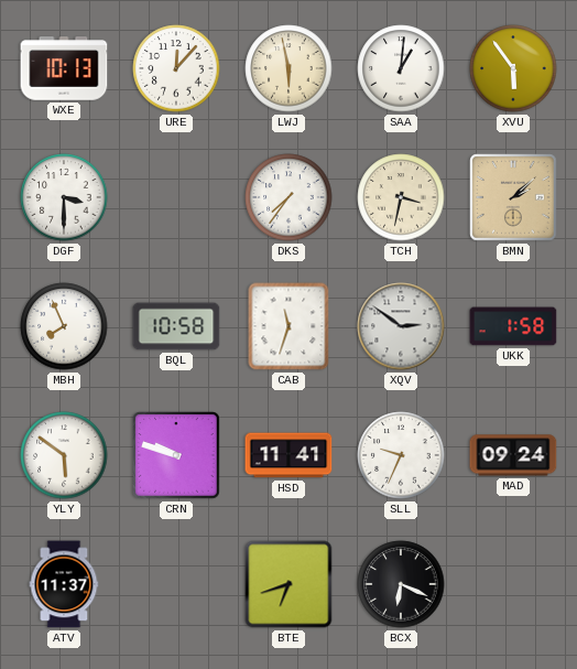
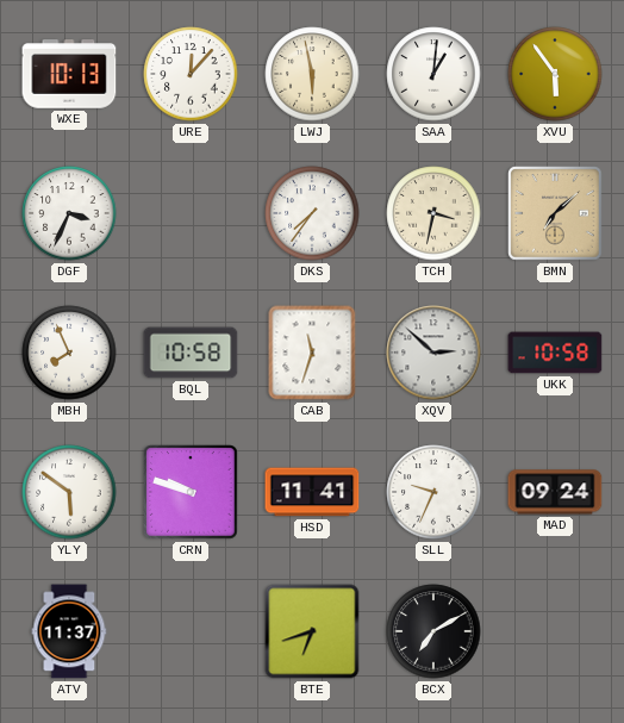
DGF: 3:30 -> 3:34
BMN: 2:08 -> 7:08
XQV: 2:51 -> 2:52
UKK: 1:58 -> 10:58
BCX: 6:19 -> 7:10
